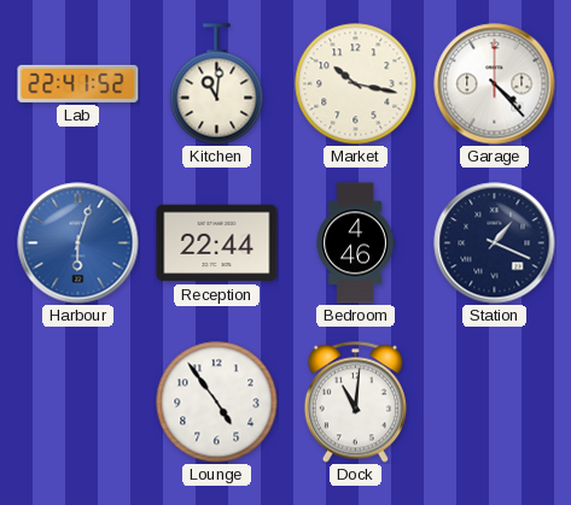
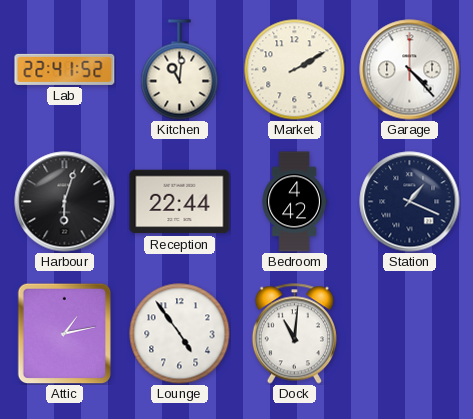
Market: 10:17 -> 2:10
Harbour dial: blue -> black
Bedroom: 4:46 -> 4:42
Attic: none -> 1:13
